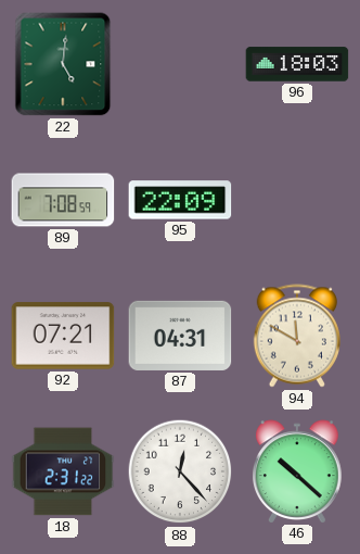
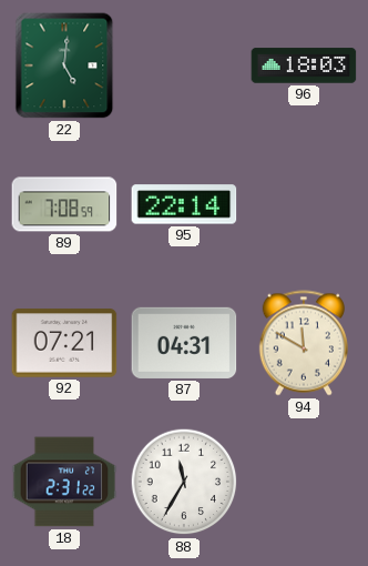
95: 22:09 -> 22:14
88: 12:23 -> 11:35
46: 10:22 -> none
